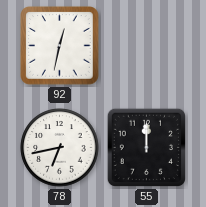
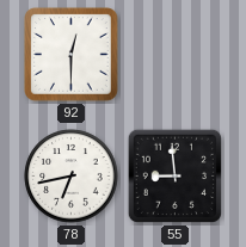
92: 12:32 -> 12:30
55: 12:00 -> 8:59
